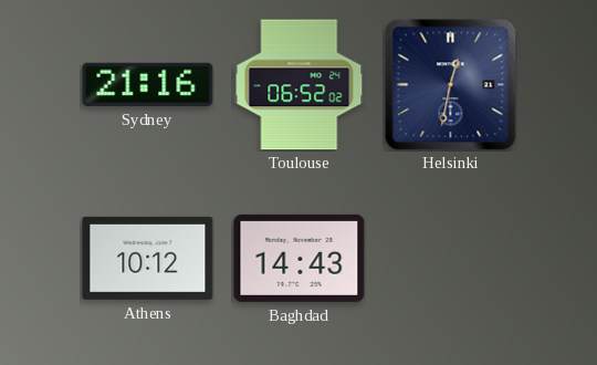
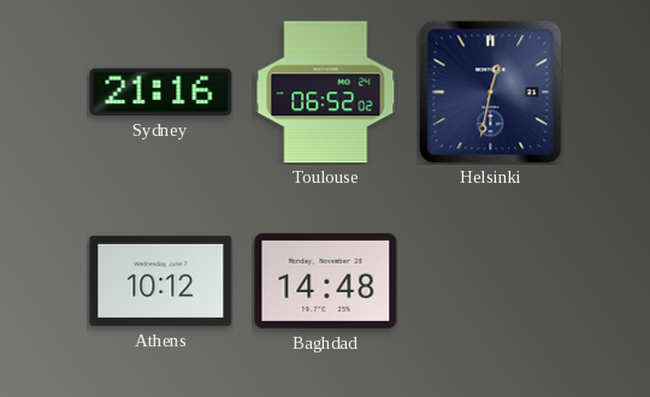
Baghdad: 14:43 -> 14:48
